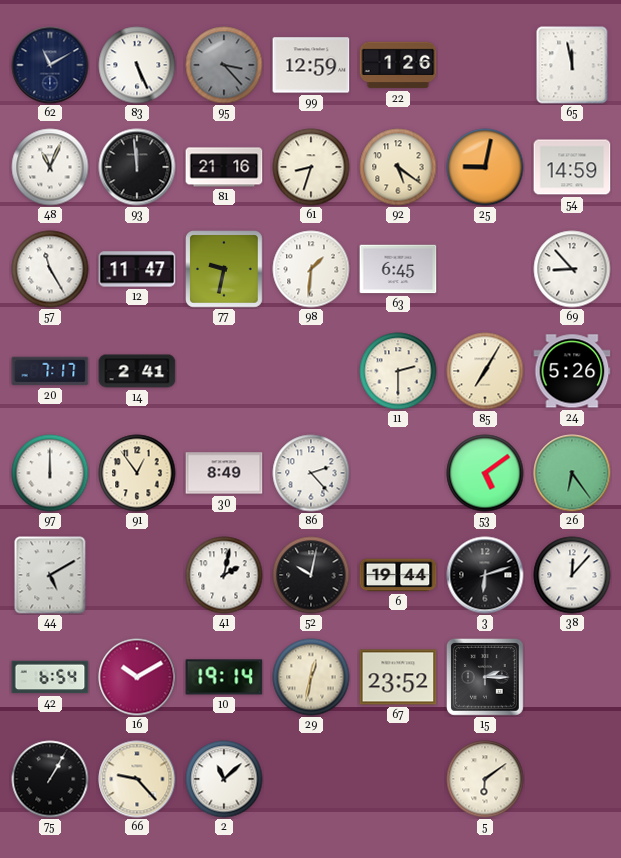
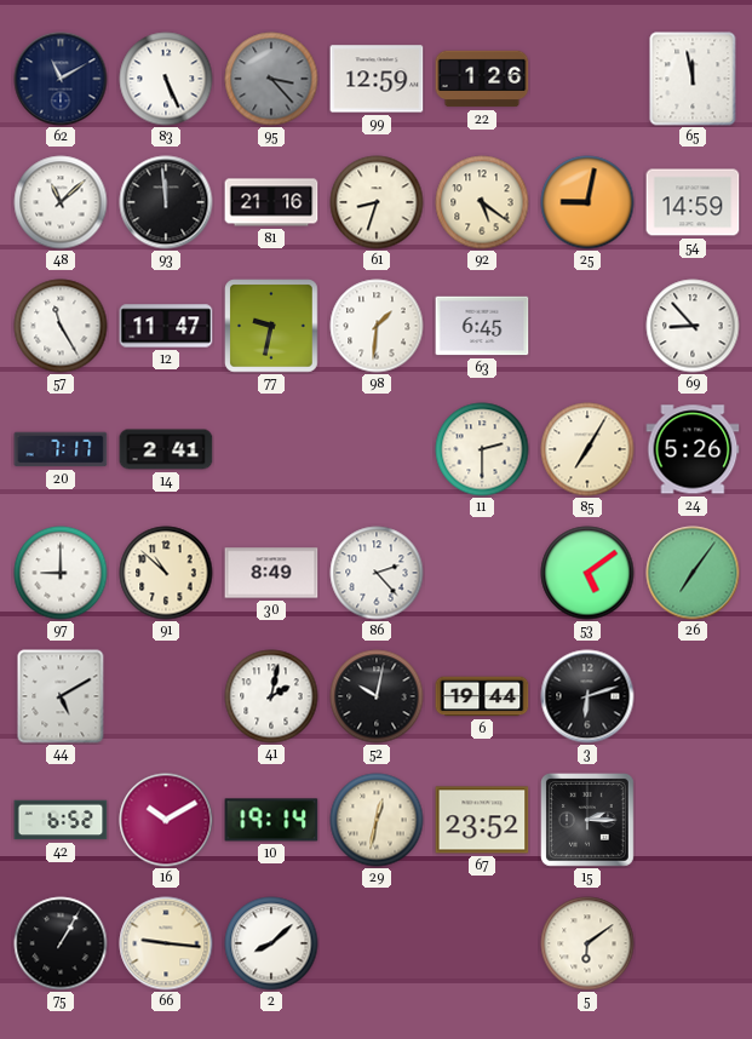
48: 11:04 -> 11:08
97: 12:00 -> 9:00
91: 12:54 -> 10:52
26: 6:24 -> 7:06
38: 12:07 -> none
42: 6:54 -> 6:52
66: 9:23 -> 9:16
2: 11:08 -> 8:08
